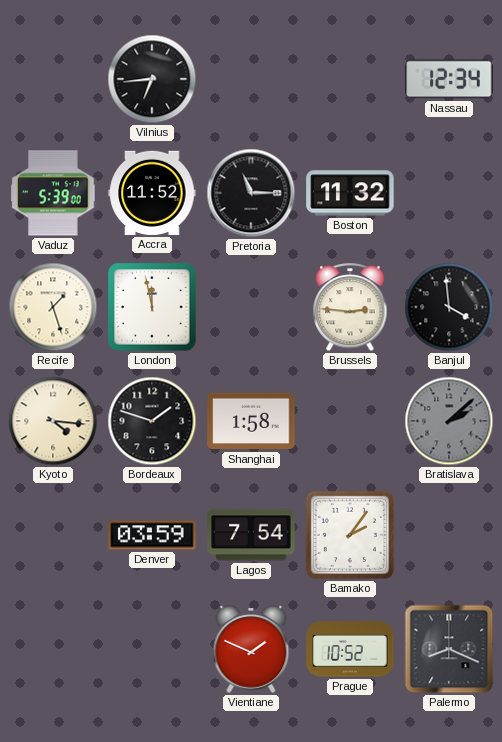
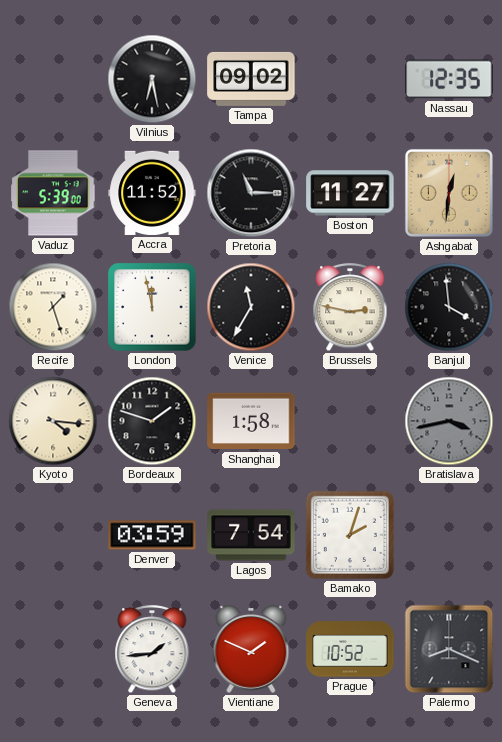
Vilnius: 6:44 -> 6:28
Tampa: none -> 09:02
Nassau: 12:34 -> 12:35
Boston: 11:32 -> 11:27
Ashgabat: none -> 12:31
Venice: none -> 11:35
Brussels: 2:46 -> 2:47
Bratislava: 2:08 -> 3:43
Bamako: 2:06 -> 2:03
Geneva: none -> 1:44
